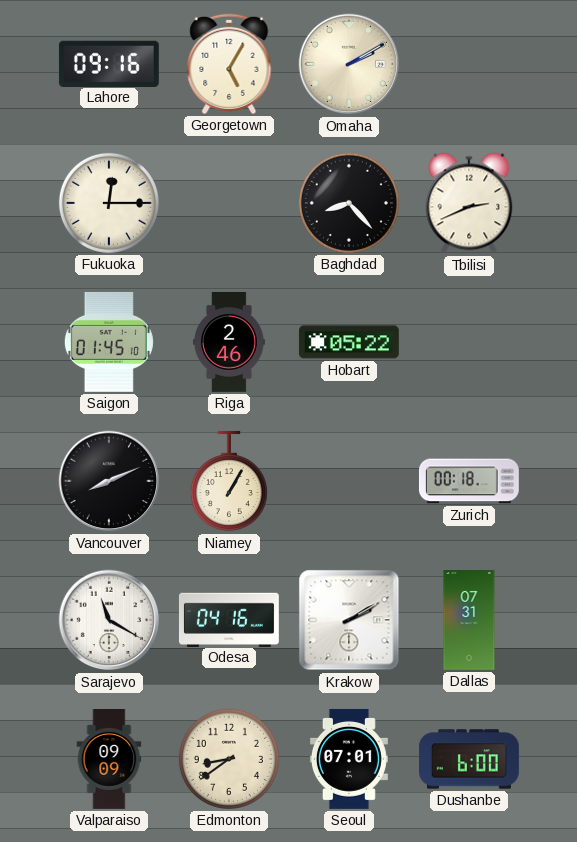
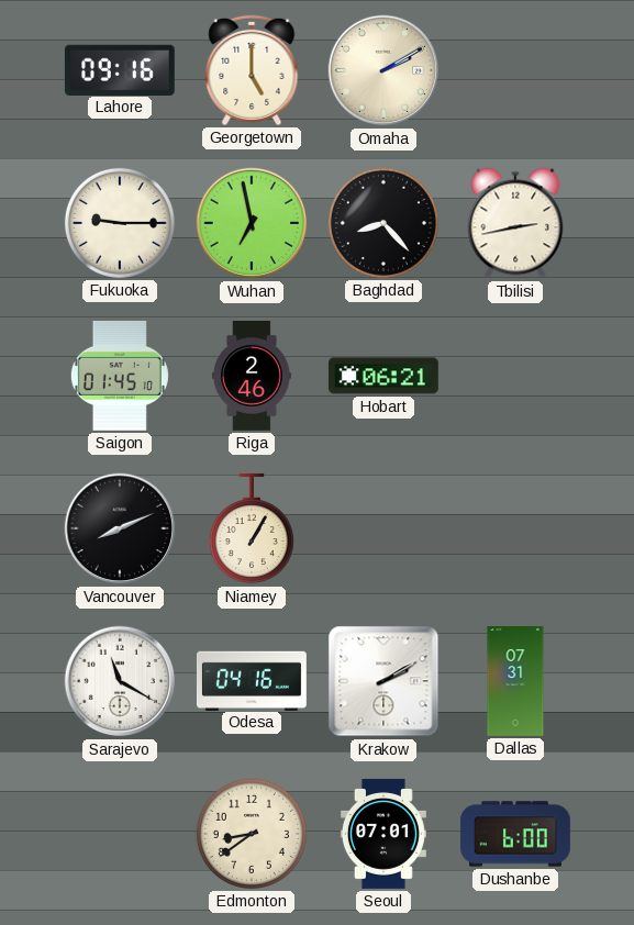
Georgetown: 5:05 -> 5:00
Fukuoka: 12:15 -> 9:15
Wuhan: none -> 6:58
Tbilisi: 2:41 -> 2:43
Hobart: 05:22 -> 06:21
Zurich: 00:18 -> none
Valparaiso: 09:09 -> none
